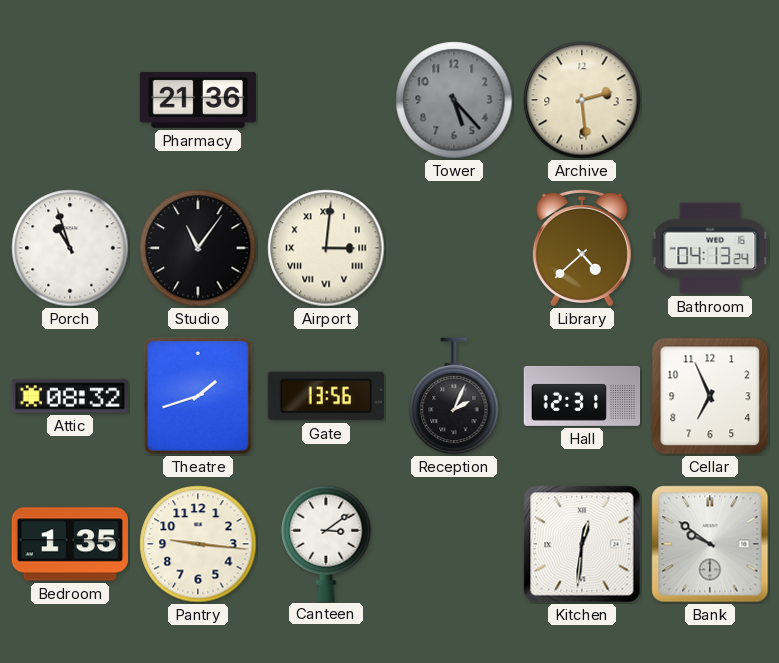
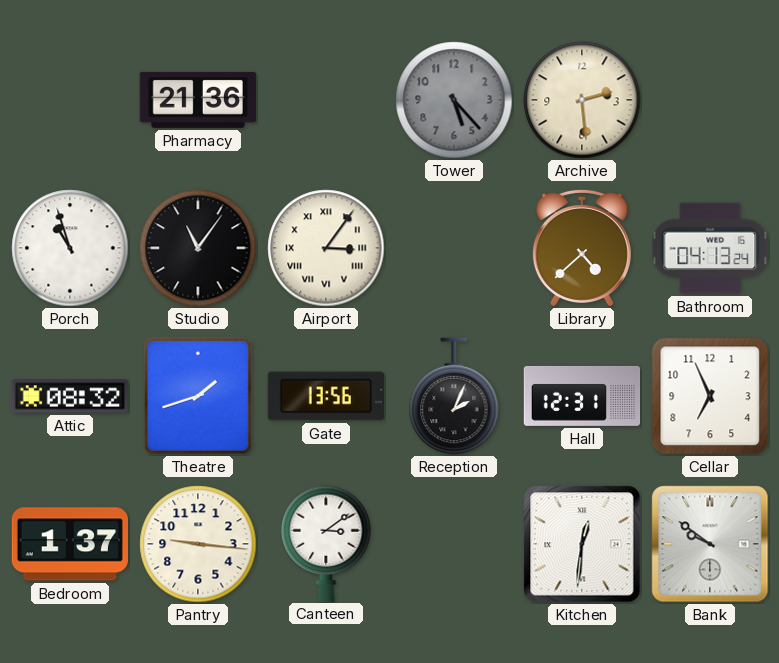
Airport: 3:01 -> 3:06
Bedroom: 1:35 -> 1:37
